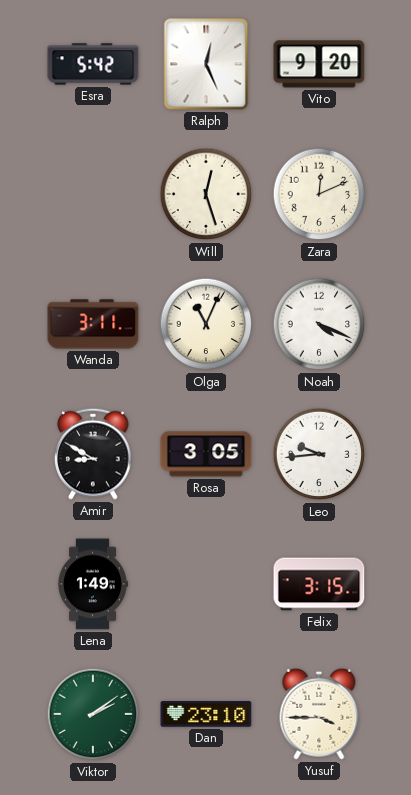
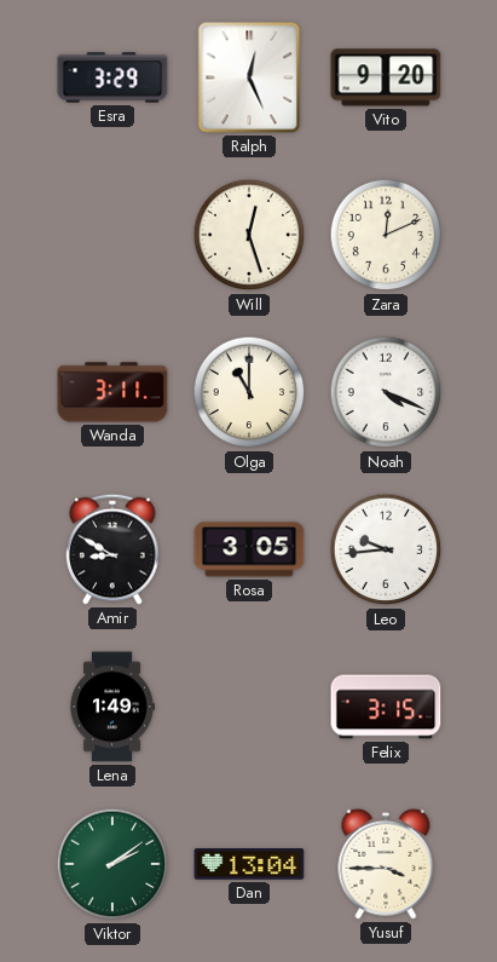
Esra: 5:42 -> 3:29
Olga: 11:04 -> 11:00
Dan: 23:10 -> 13:04
